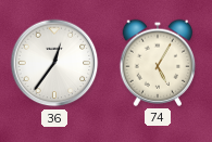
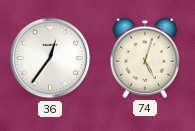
74: 5:05 -> 5:03
